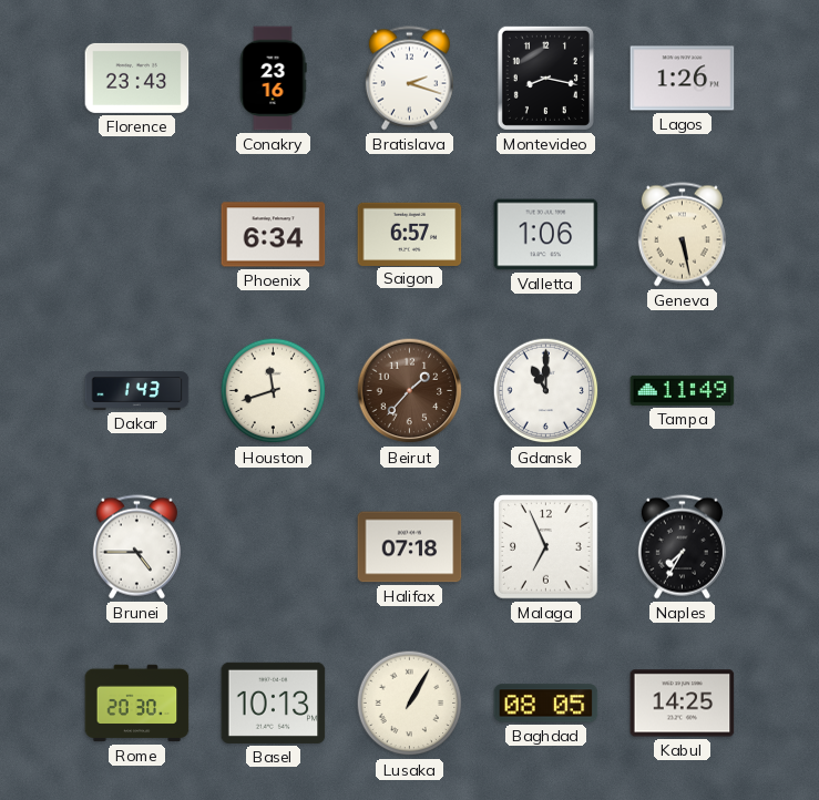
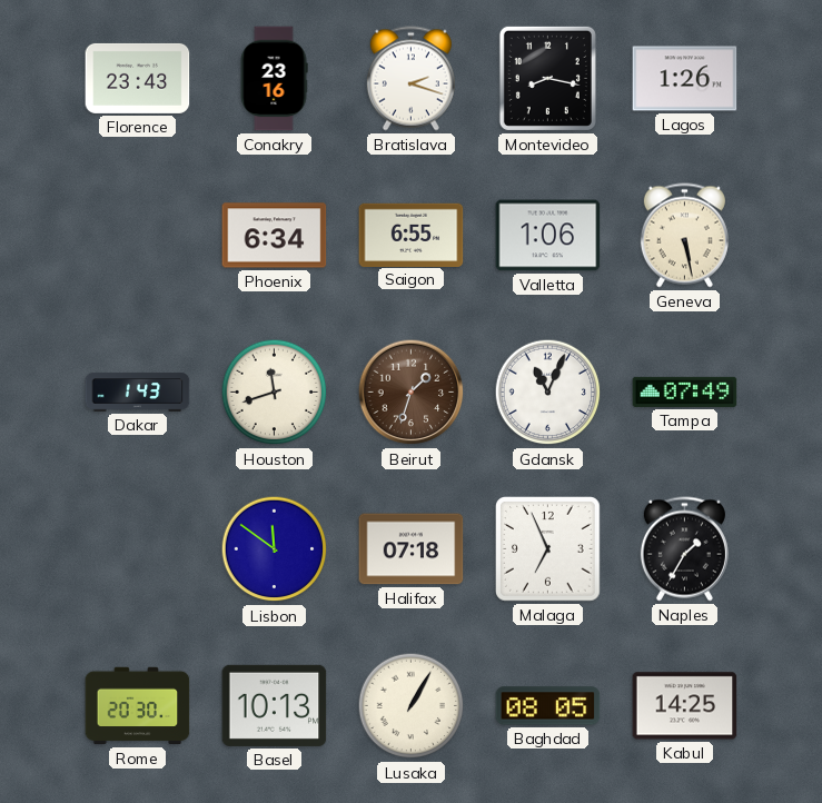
Saigon: 6:57 -> 6:55
Beirut: 1:37 -> 1:33
Gdansk: 11:00 -> 11:04
Tampa: 11:49 -> 07:49
Brunei: 4:45 -> none
Lisbon: none -> 11:51
Naples: 7:35 -> 1:35
